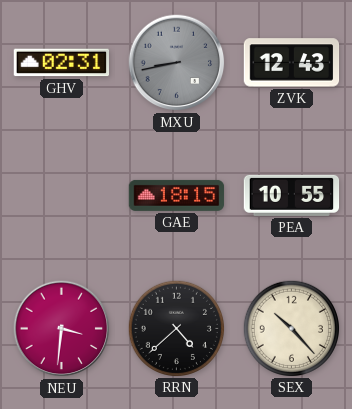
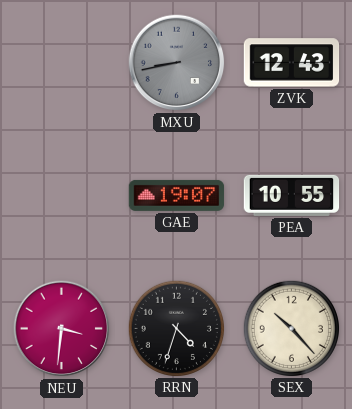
GHV: 02:31 -> none
GAE: 18:15 -> 19:07
RRN: 4:38 -> 4:33
